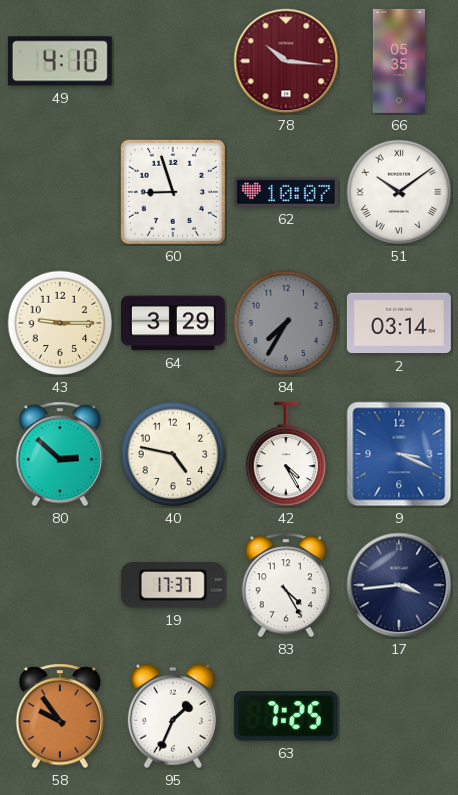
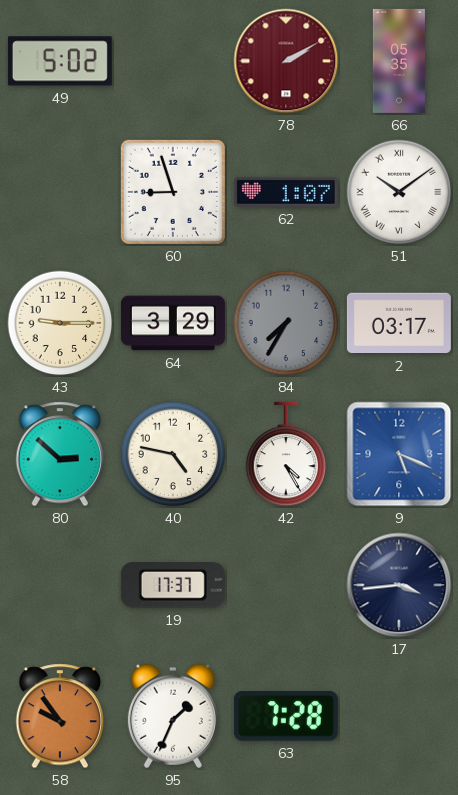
49: 4:10 -> 5:02
78: 10:16 -> 2:10
62: 10:07 -> 1:07
2: 03:14 -> 03:17
9: 3:19 -> 5:19
83: 4:25 -> none
63: 7:25 -> 7:28
